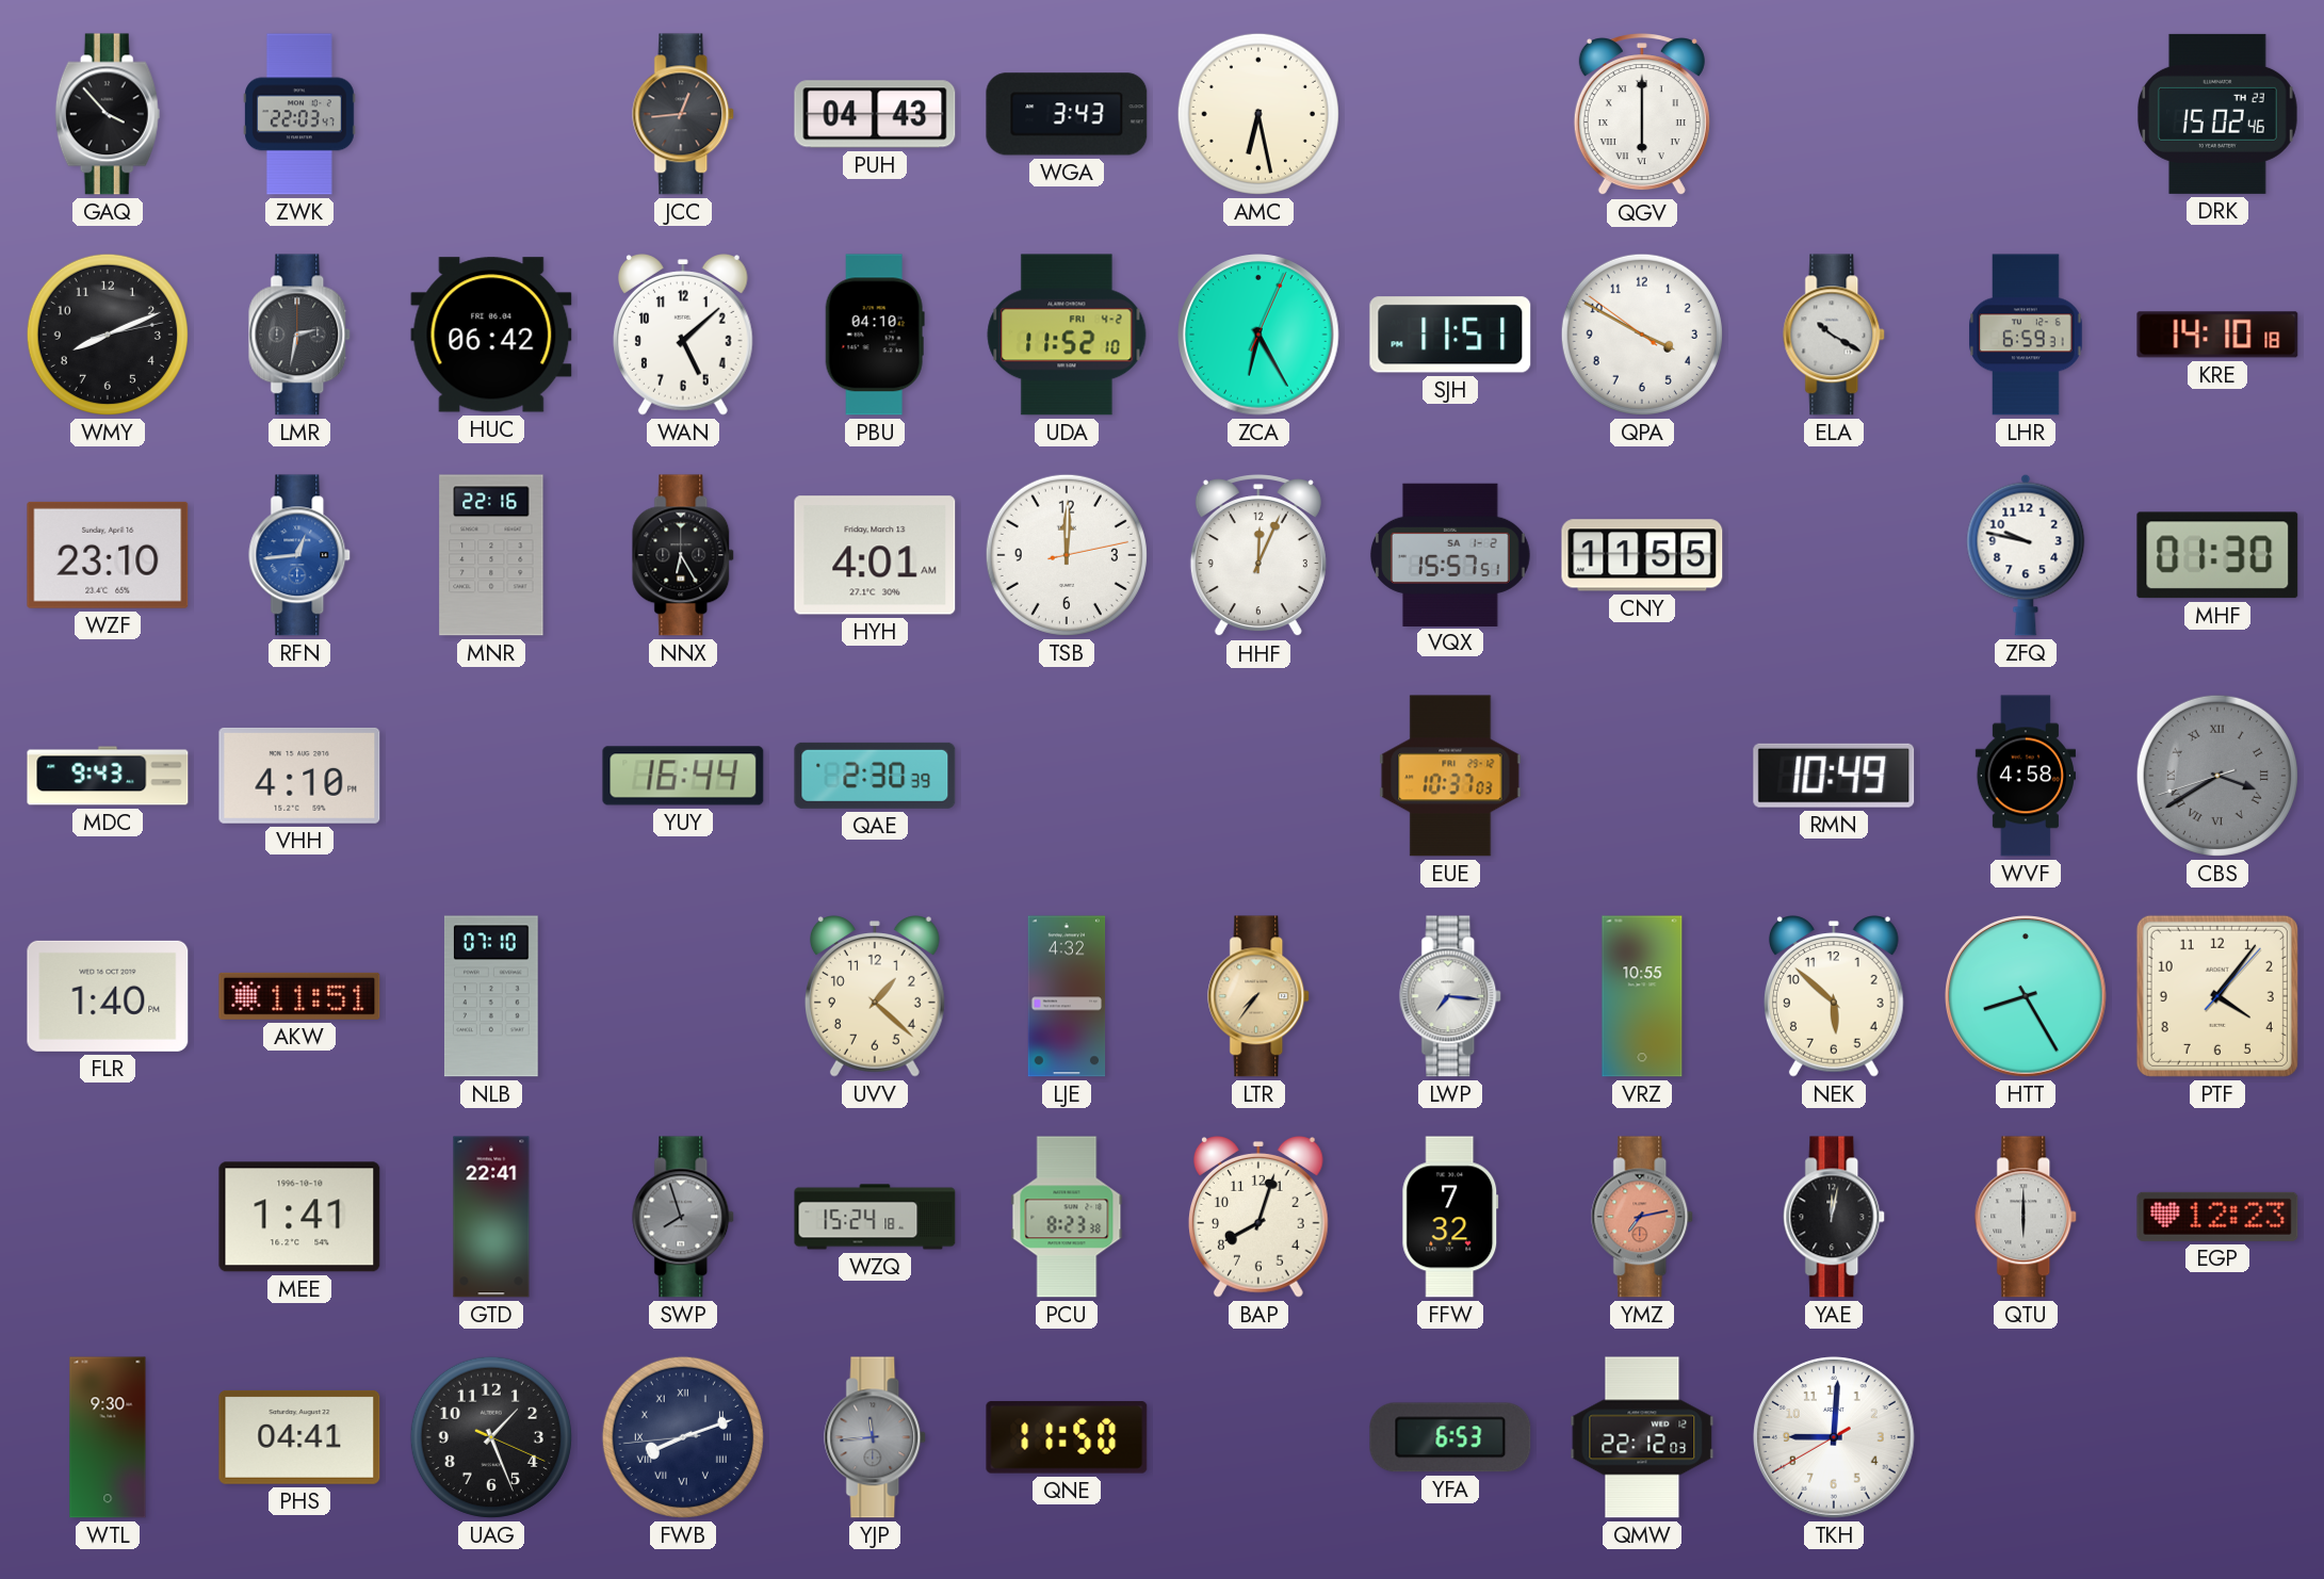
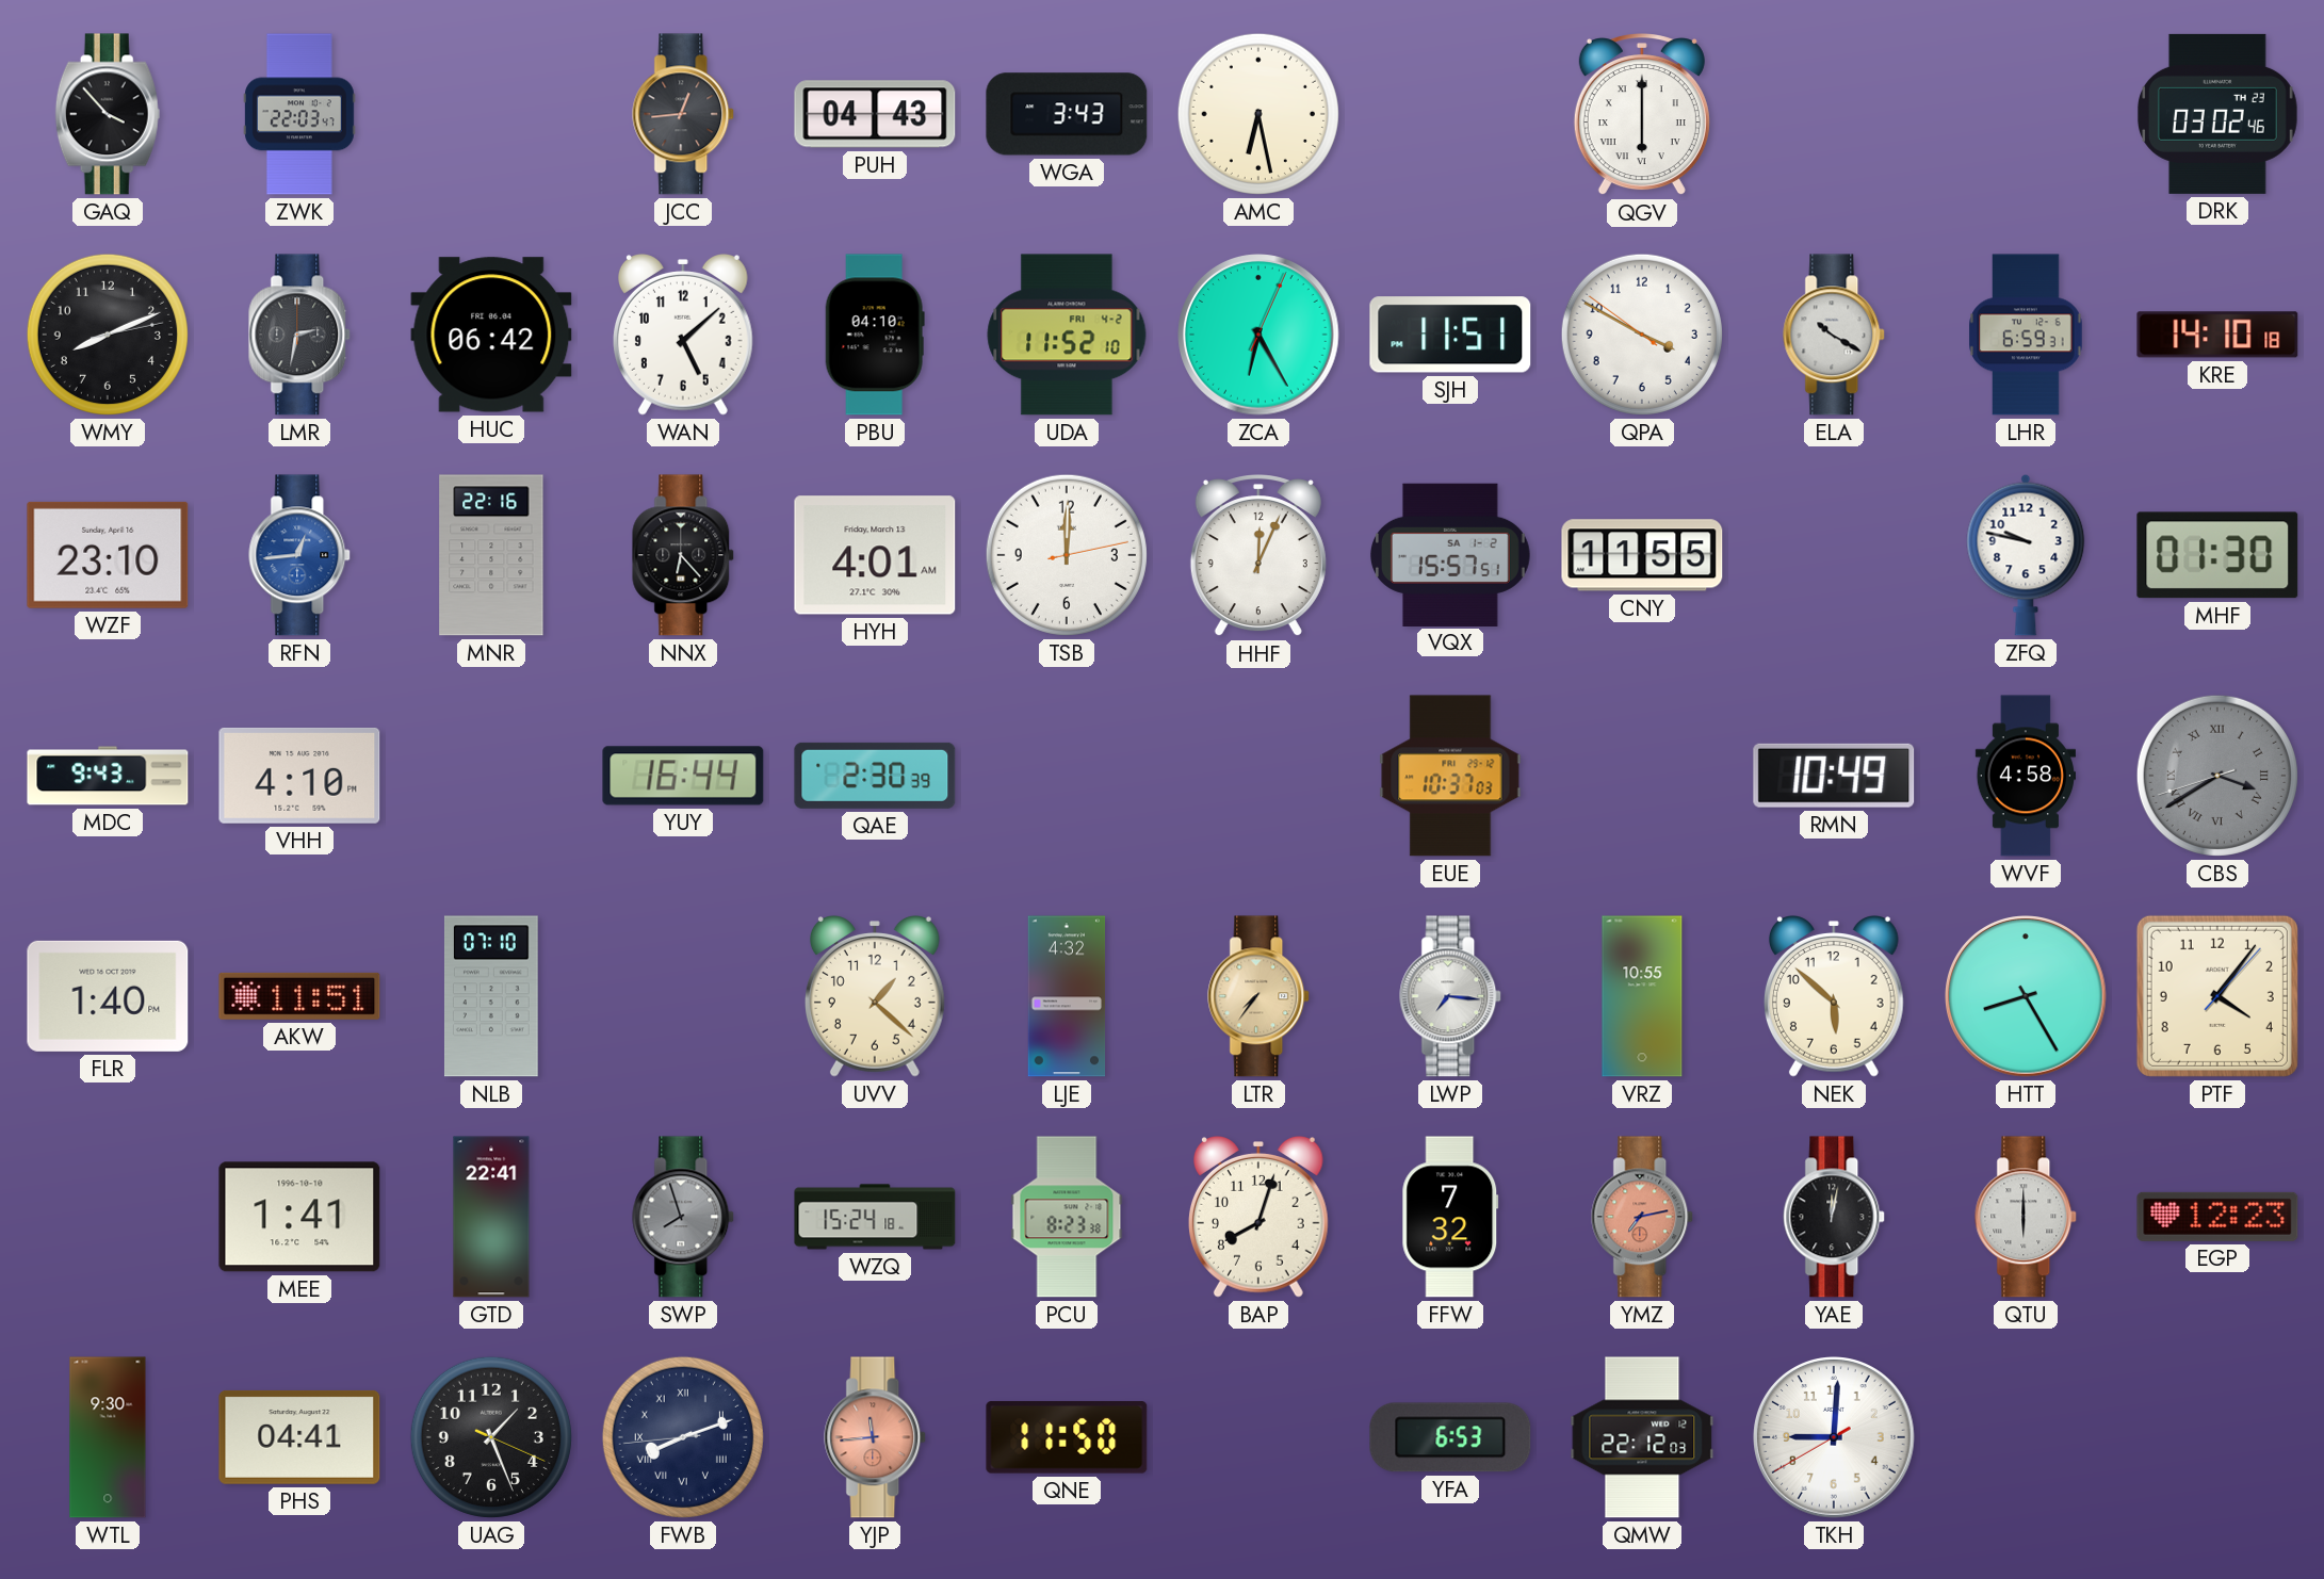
DRK: 15:02 -> 03:02
NNX: 6:25 -> 6:23
YJP dial: grey -> salmon
